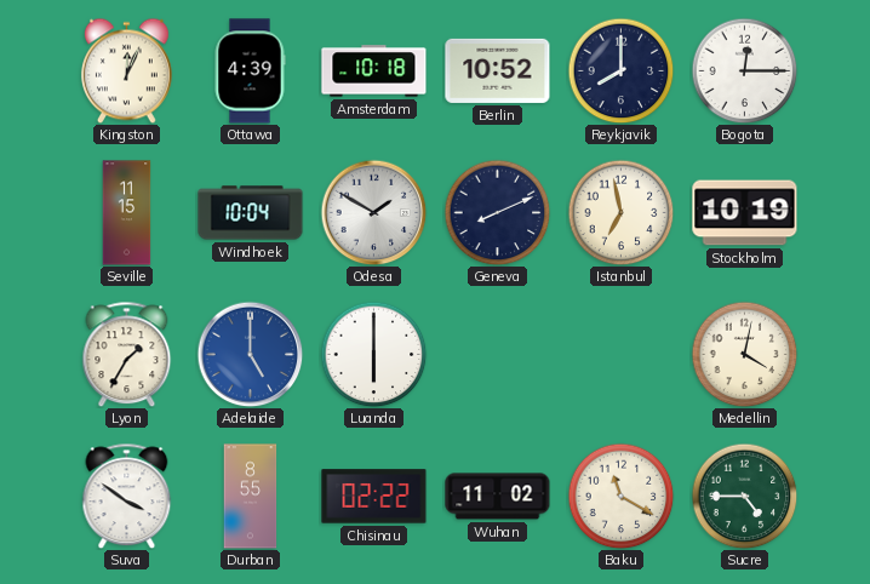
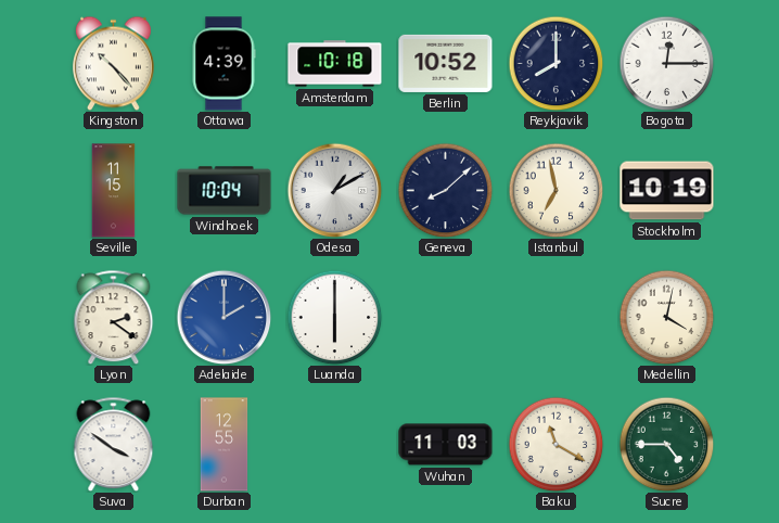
Kingston: 12:04 -> 10:23
Odesa: 1:50 -> 1:10
Geneva: 8:11 -> 8:08
Lyon: 1:35 -> 2:21
Adelaide: 5:00 -> 2:00
Durban: 8:55 -> 12:55
Chisinau: 02:22 -> none
Wuhan: 11:02 -> 11:03
